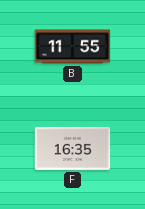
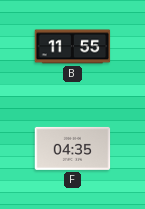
F: 16:35 -> 04:35
